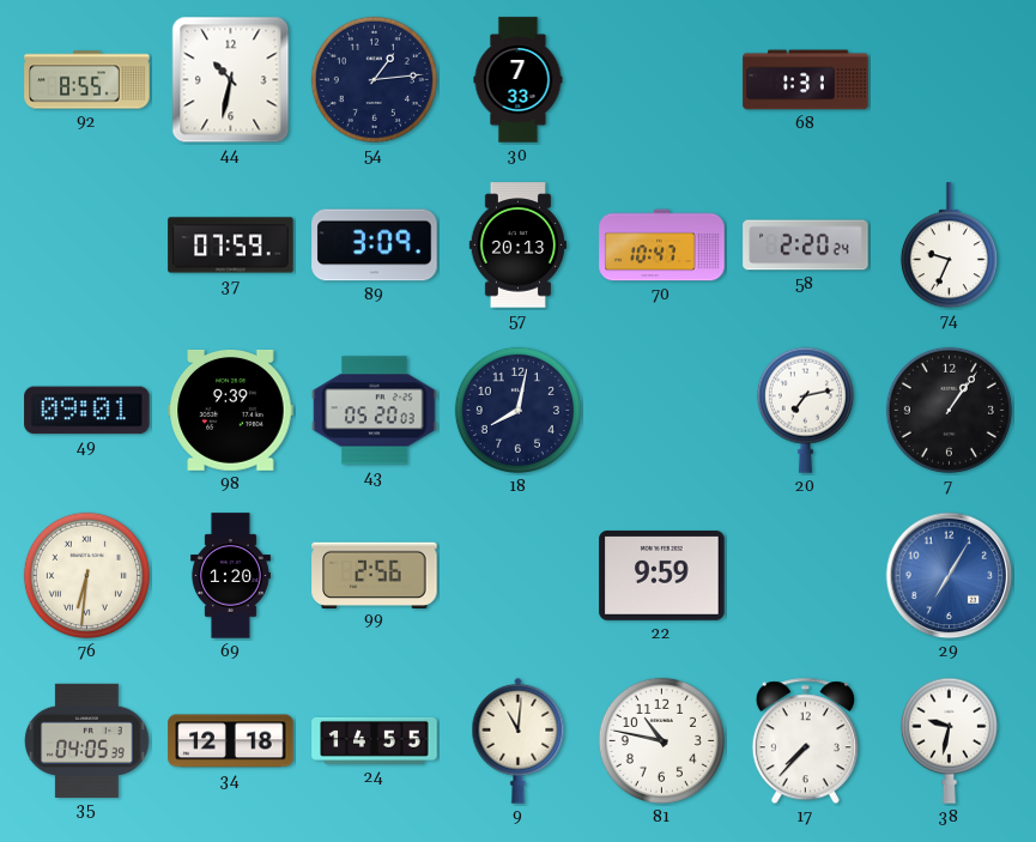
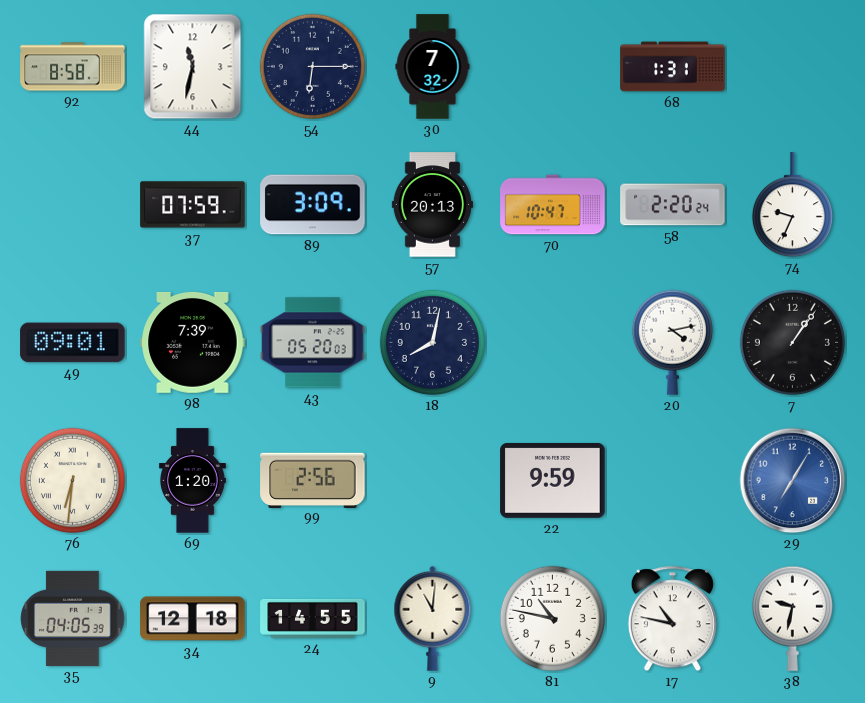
92: 8:55 -> 8:58
44: 10:32 -> 11:32
54: 1:14 -> 6:15
30: 7:33 -> 7:32
98: 9:39 -> 7:39
20: 7:13 -> 4:13
17: 7:37 -> 10:47
